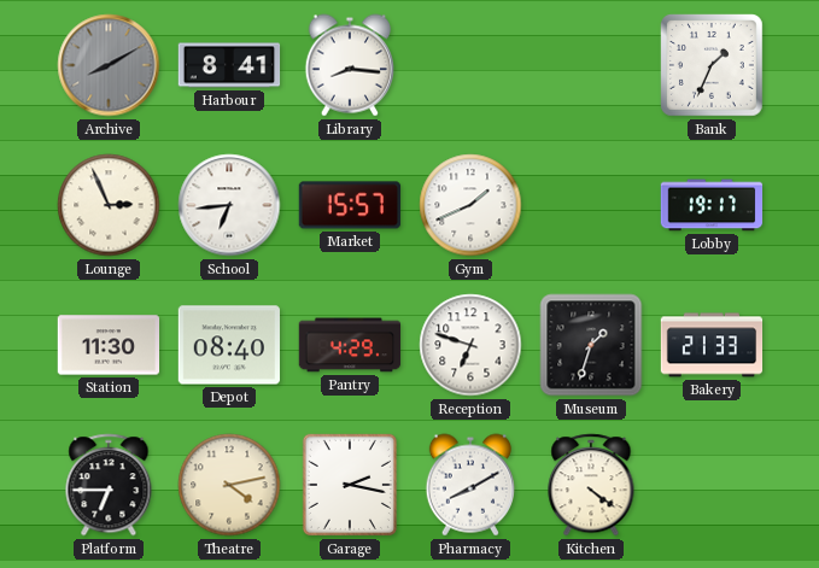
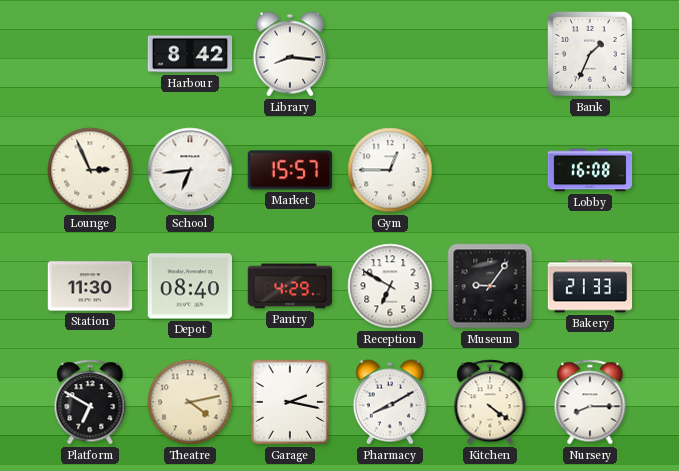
Archive: 8:10 -> none
Harbour: 8:41 -> 8:42
Gym: 1:41 -> 12:45
Lobby: 19:17 -> 16:08
Reception: 6:48 -> 6:50
Museum: 1:33 -> 9:06
Platform: 6:45 -> 6:50
Nursery: none -> 8:15
